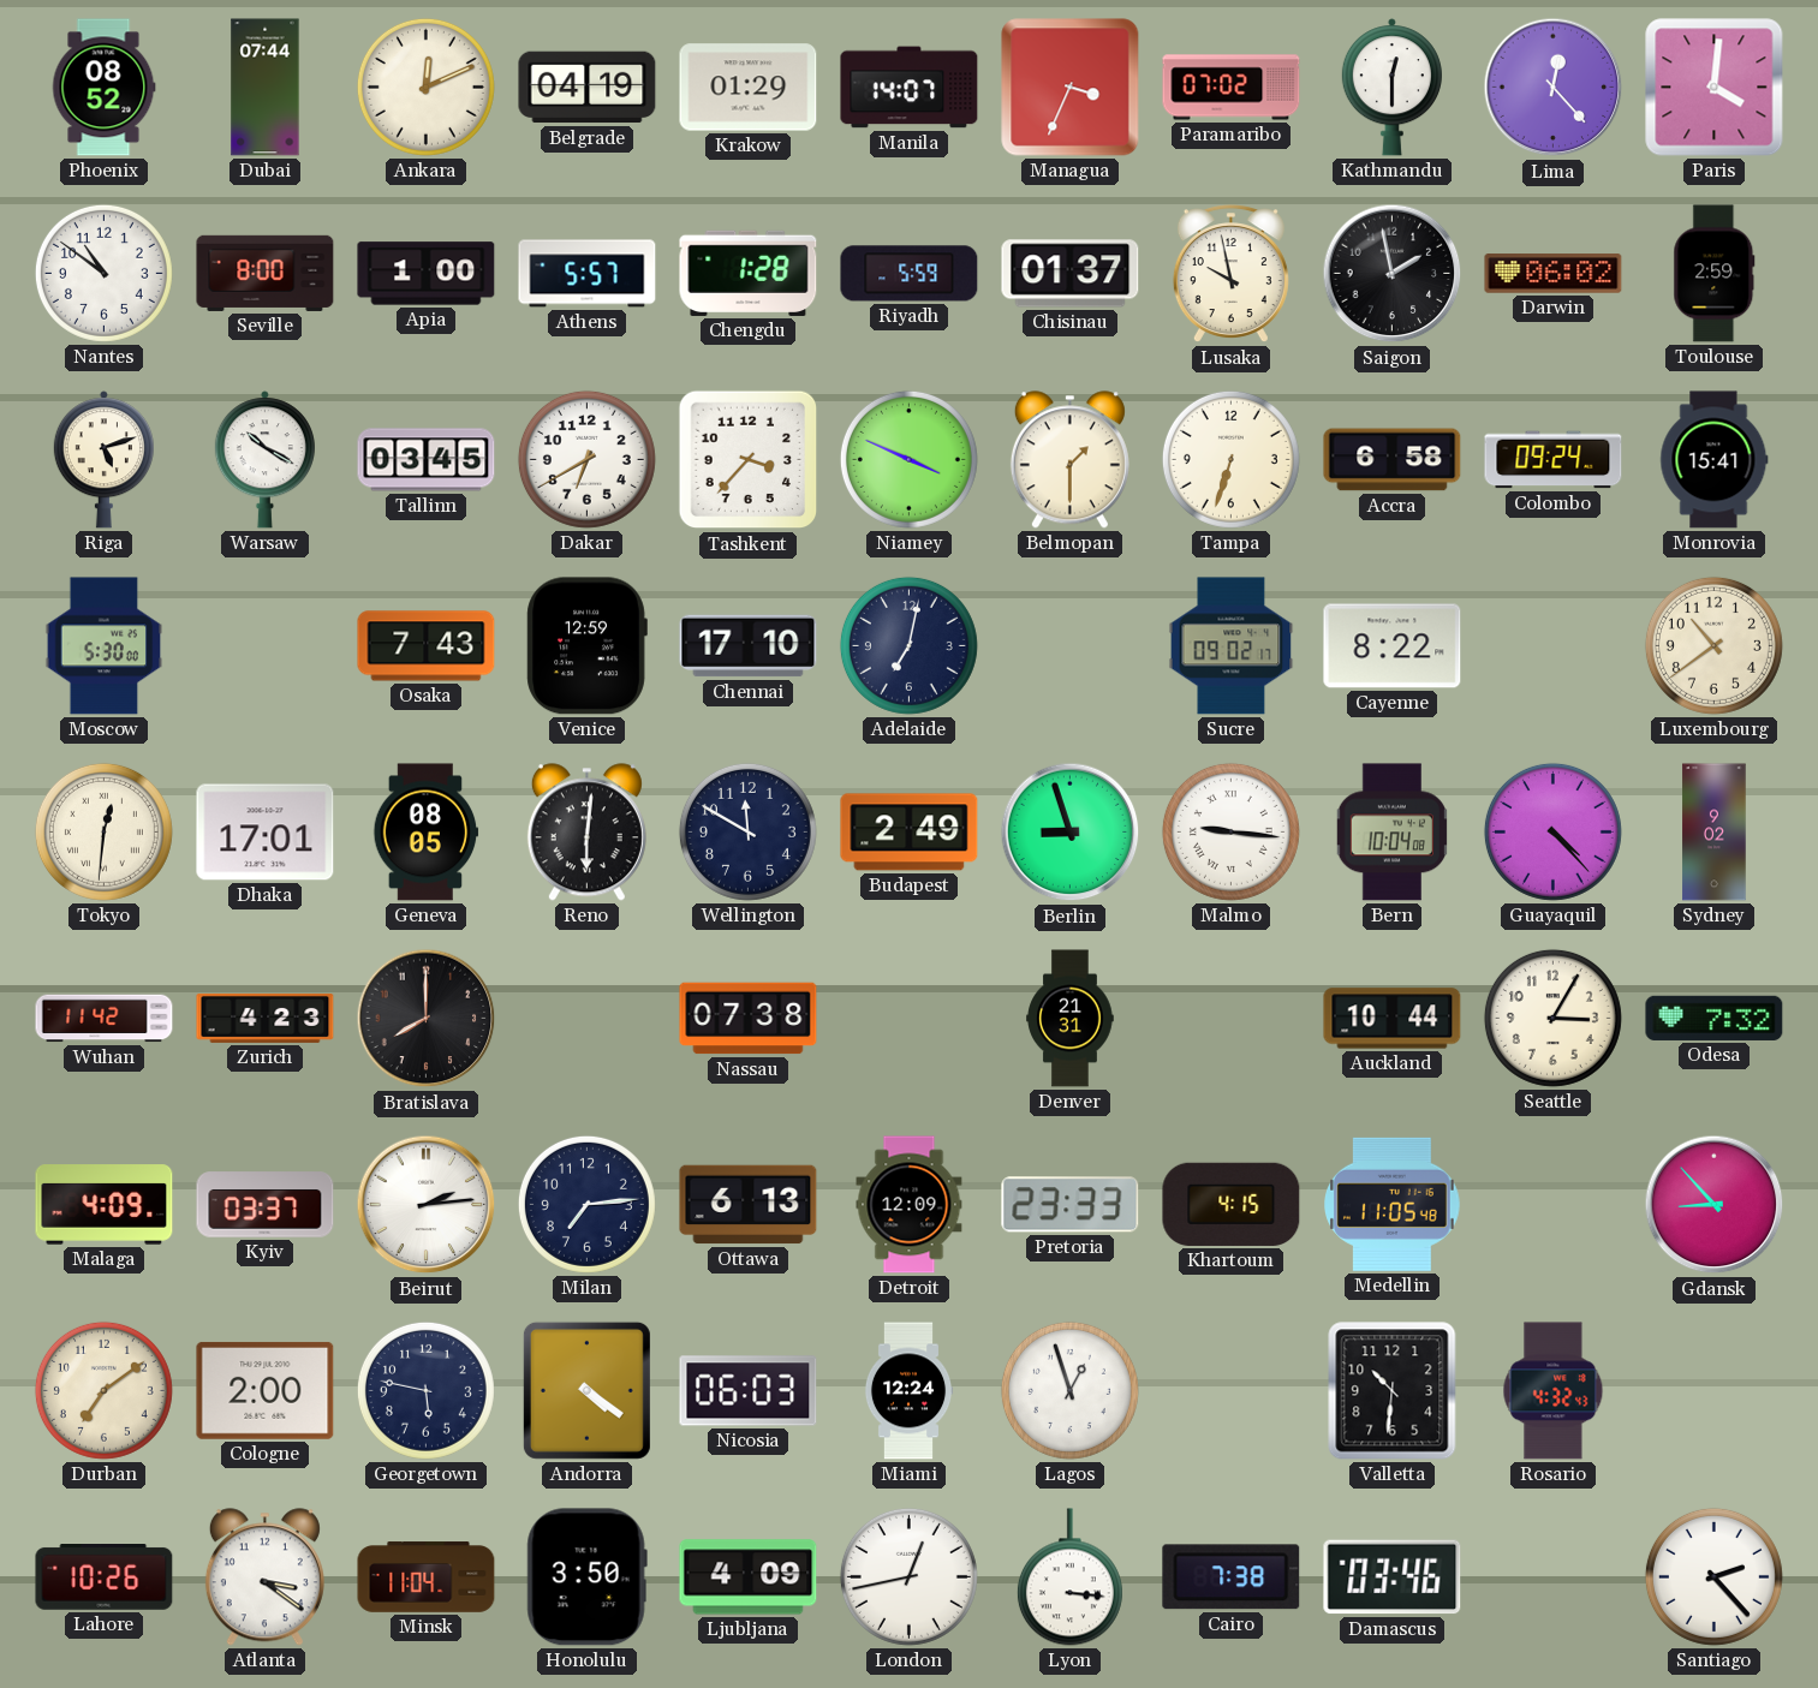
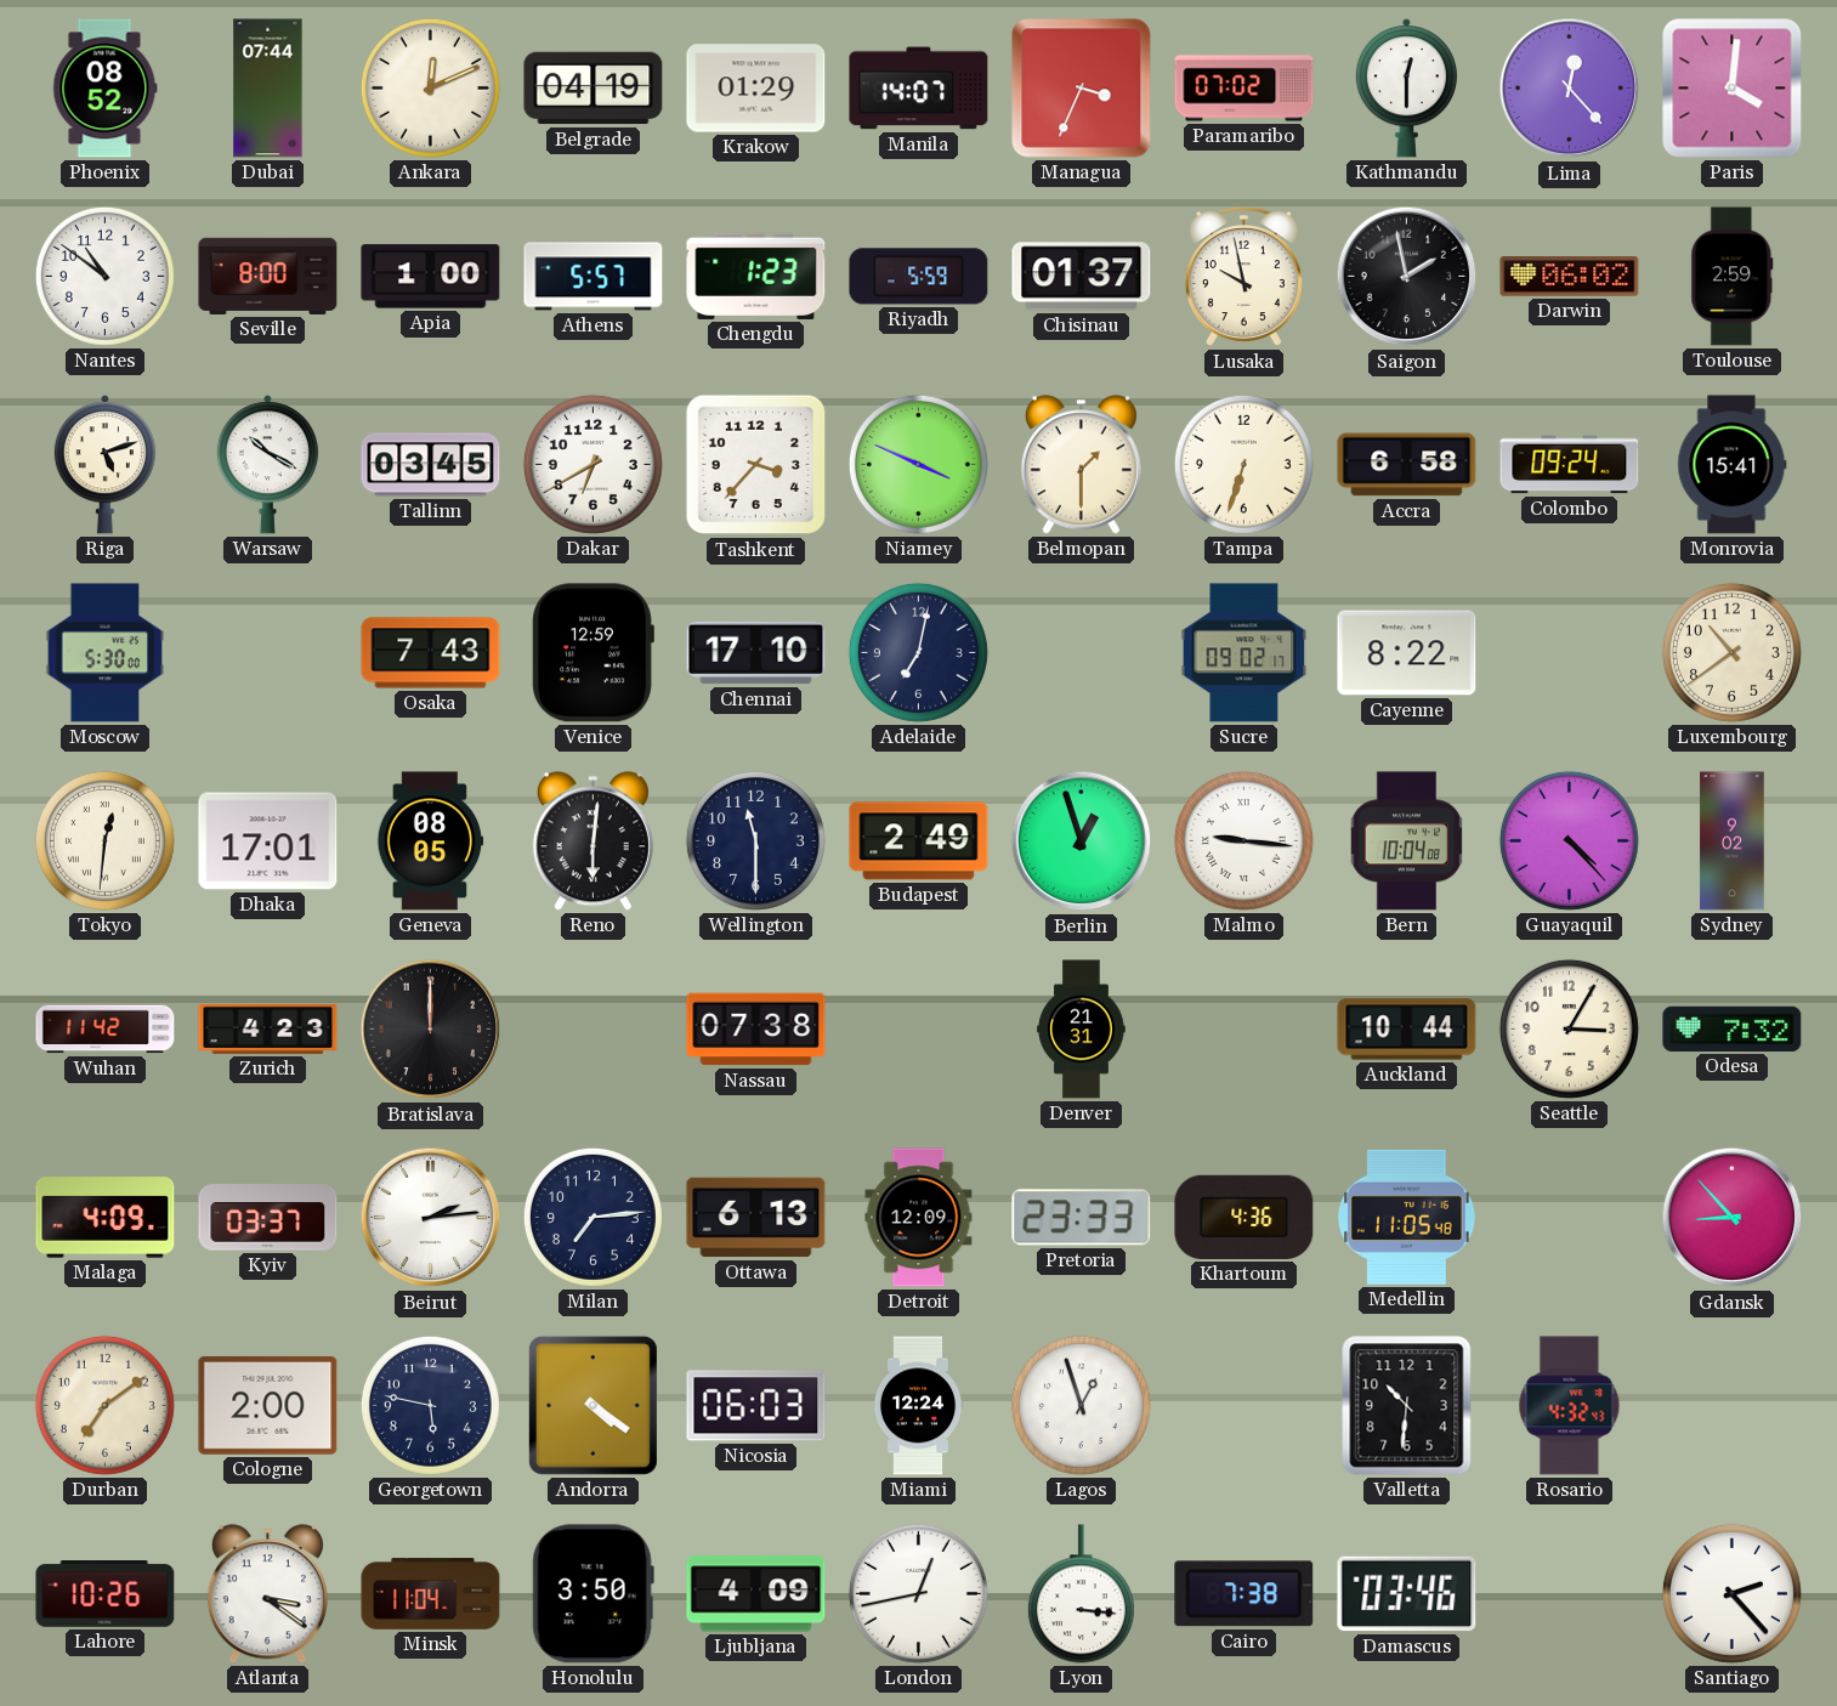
Chengdu: 1:28 -> 1:23
Wellington: 11:50 -> 11:30
Berlin: 8:57 -> 12:57
Bratislava: 8:00 -> 12:00
Khartoum: 4:15 -> 4:36
